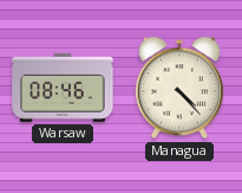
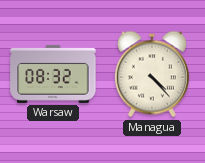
Warsaw: 08:46 -> 08:32
